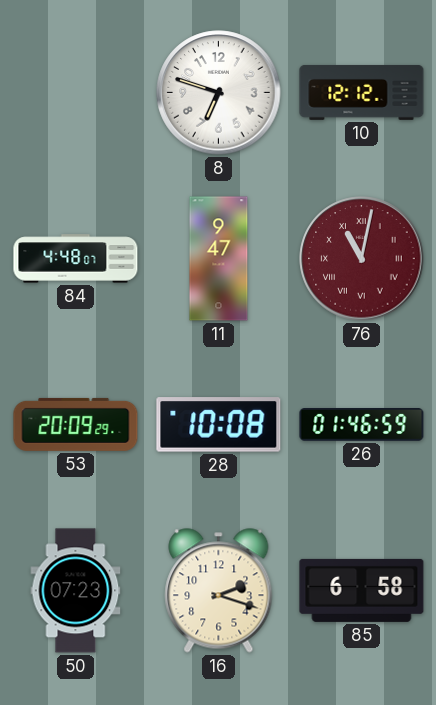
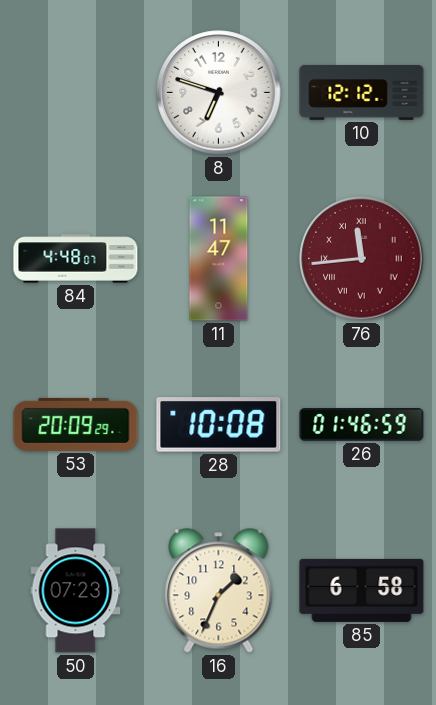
11: 9:47 -> 11:47
76: 11:02 -> 11:44
16: 2:18 -> 1:34
